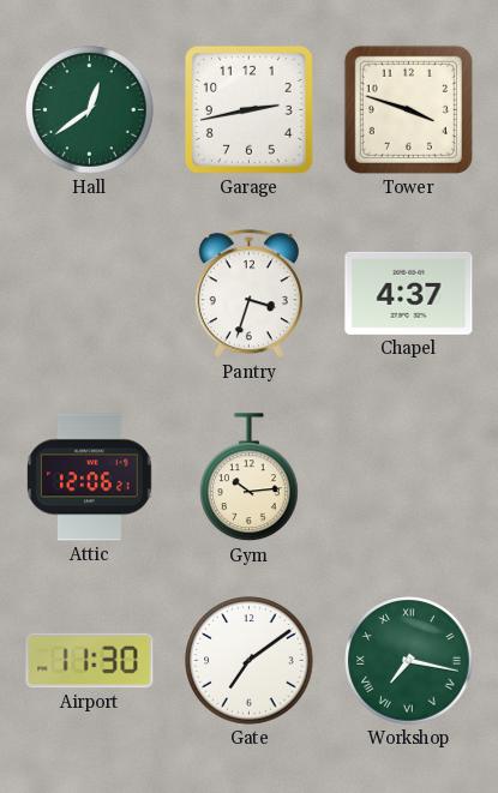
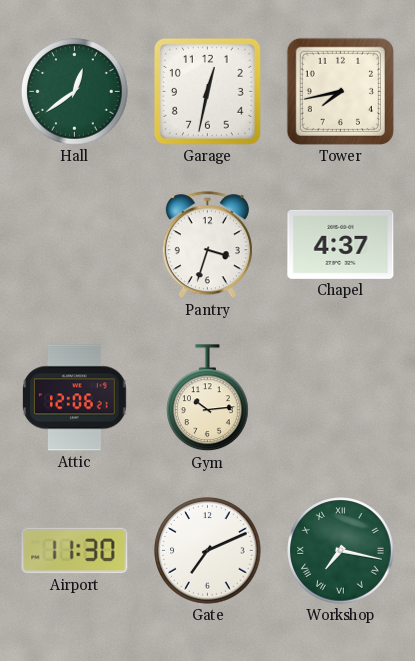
Garage: 2:43 -> 12:32
Tower: 3:48 -> 7:43
Gate: 7:09 -> 7:11
